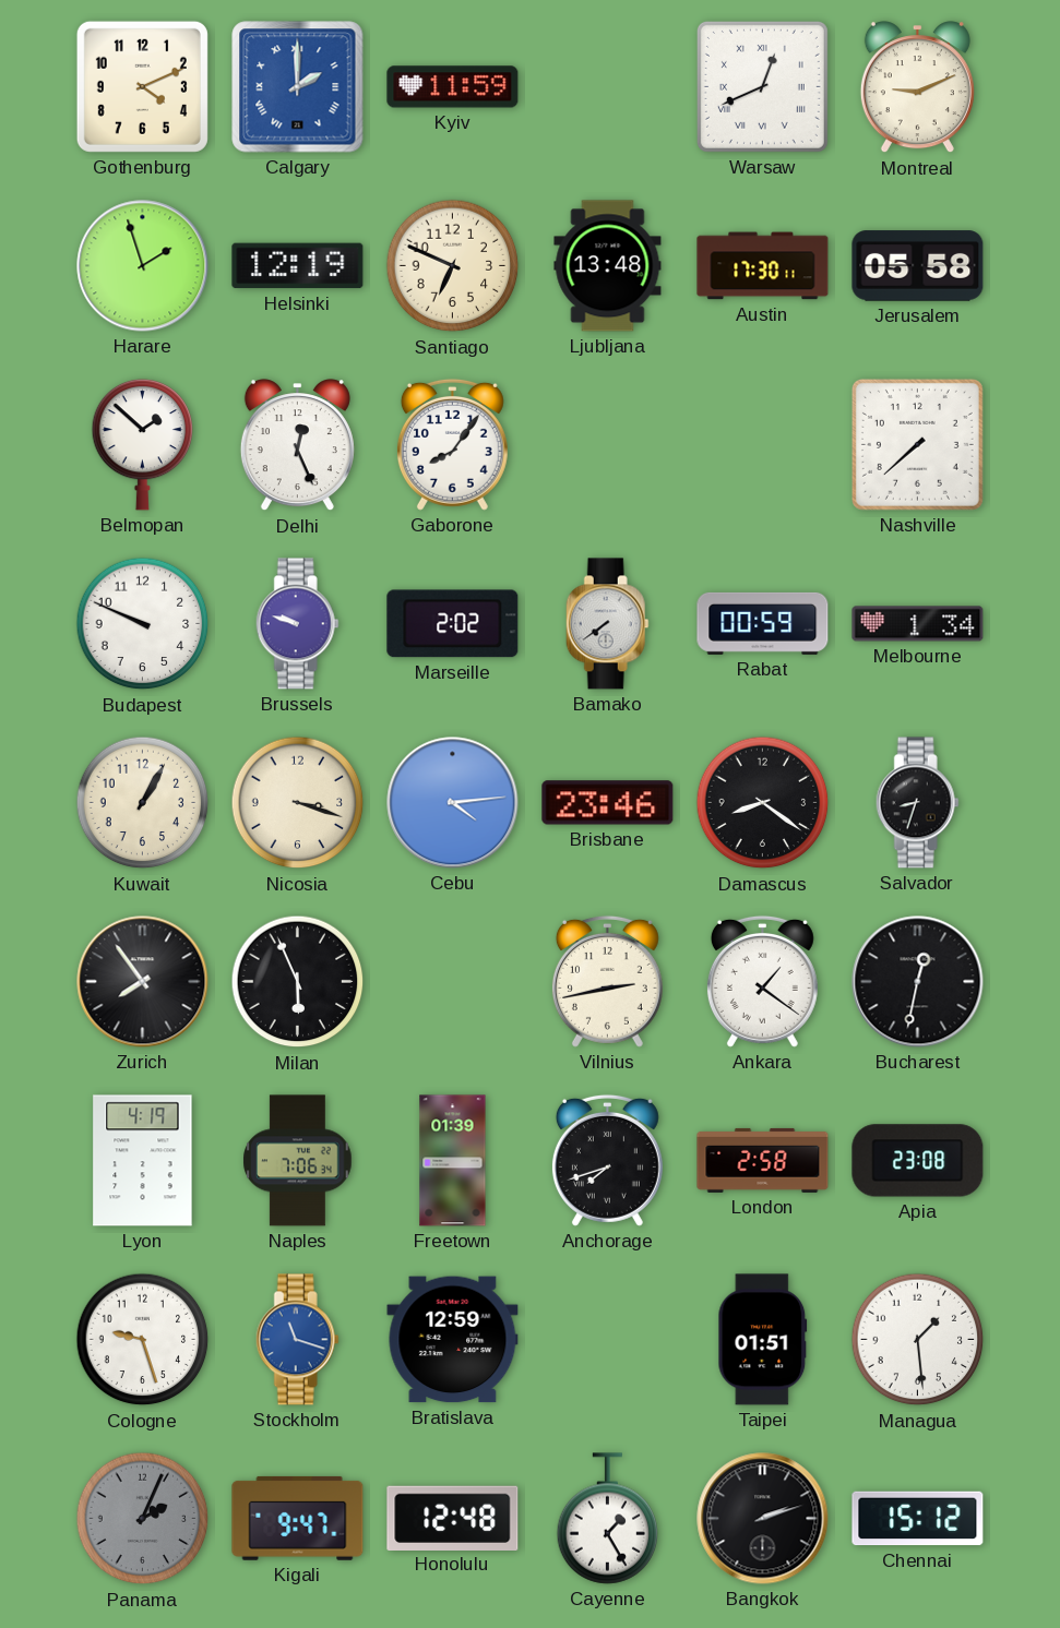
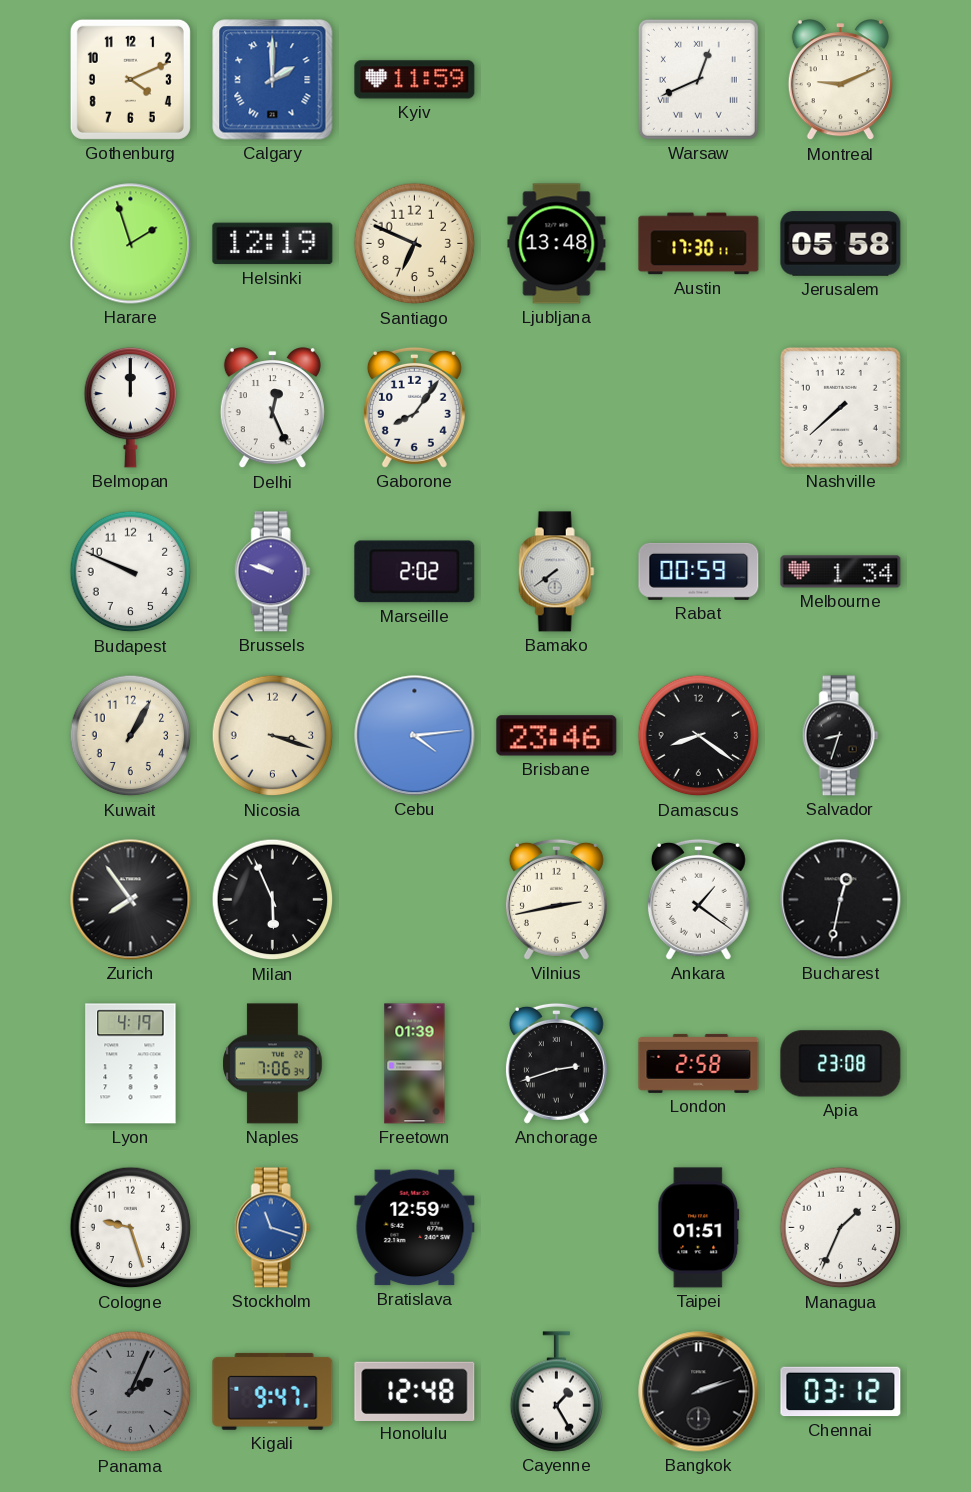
Belmopan: 1:52 -> 12:00
Anchorage: 7:42 -> 2:42
Managua: 1:29 -> 1:34
Chennai: 15:12 -> 03:12
